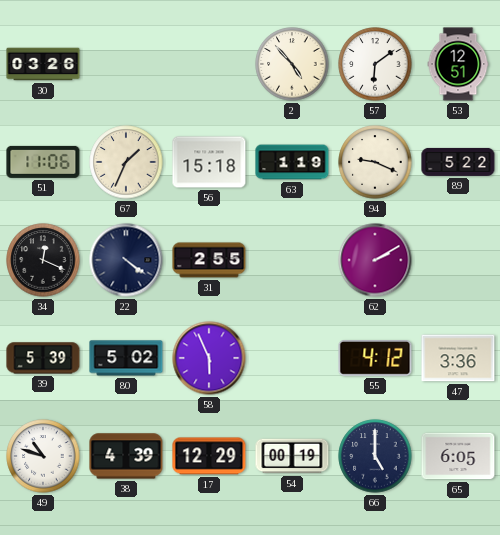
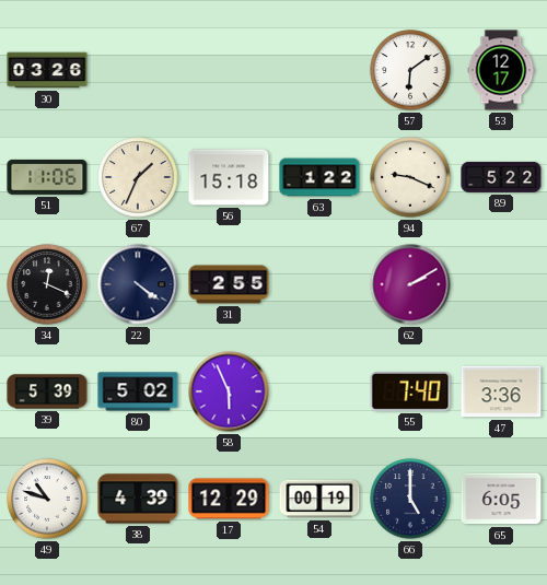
2: 4:53 -> none
53: 12:51 -> 12:17
63: 1:19 -> 1:22
55: 4:12 -> 7:40
